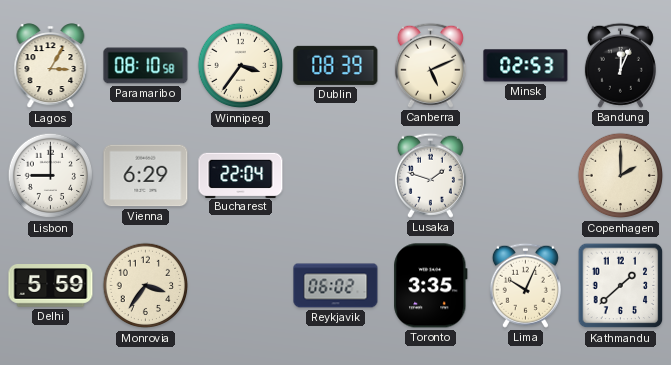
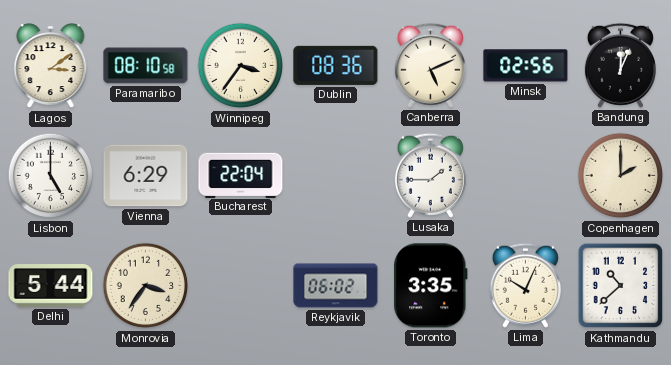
Lagos: 3:05 -> 3:09
Dublin: 08:39 -> 08:36
Minsk: 02:53 -> 02:56
Lisbon: 9:00 -> 5:00
Lusaka: 1:48 -> 1:45
Delhi: 5:59 -> 5:44
Kathmandu: 1:38 -> 10:38
